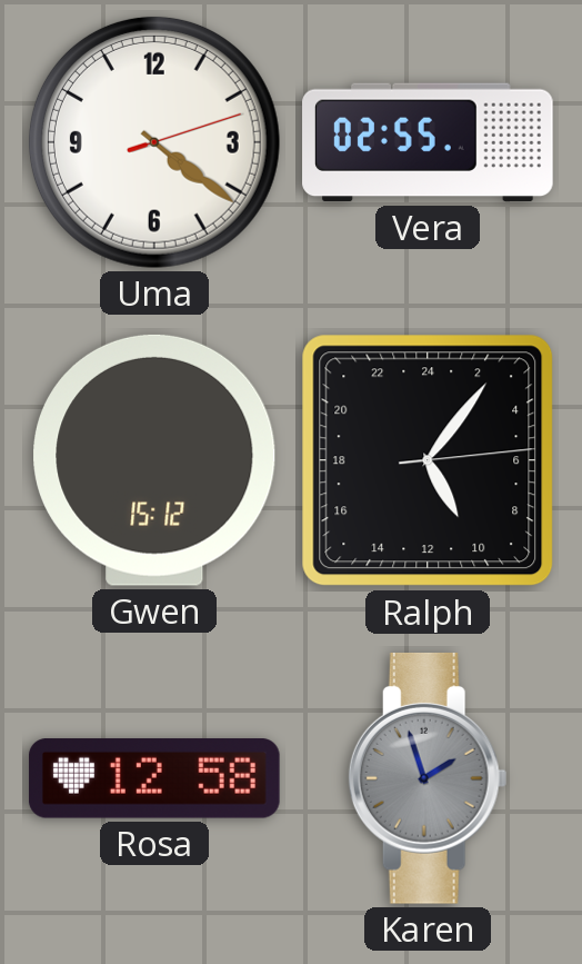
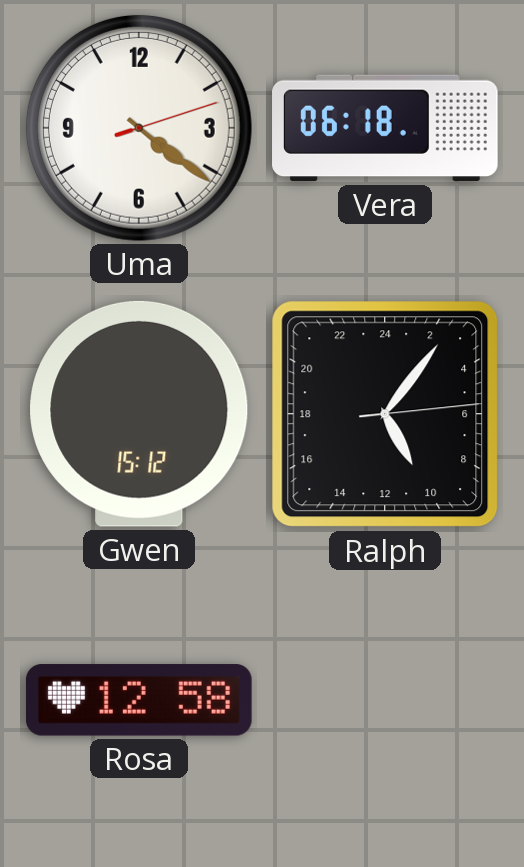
Vera: 02:55 -> 06:18
Karen: 1:57 -> none
